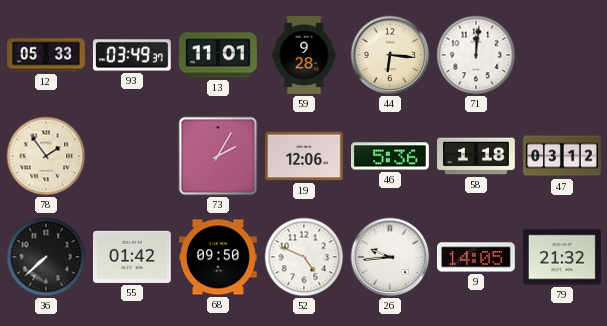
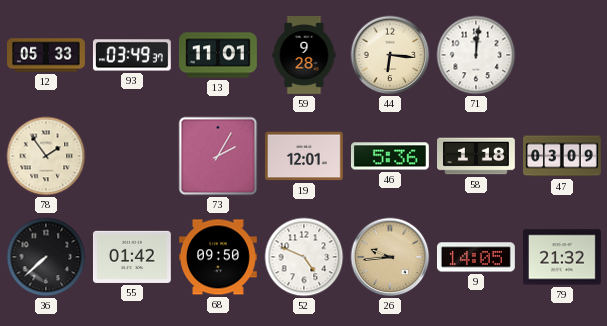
19: 12:06 -> 12:01
47: 03:12 -> 03:09
26 dial: white -> champagne
